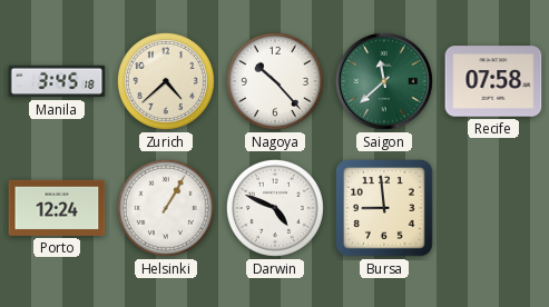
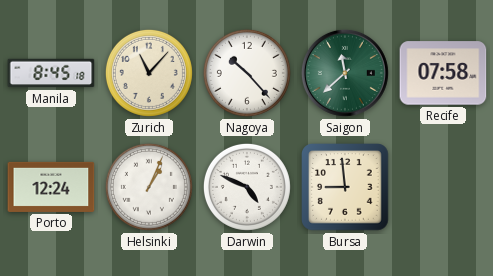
Manila: 3:45 -> 8:45
Zurich: 4:38 -> 11:07
Helsinki: 1:05 -> 1:04
